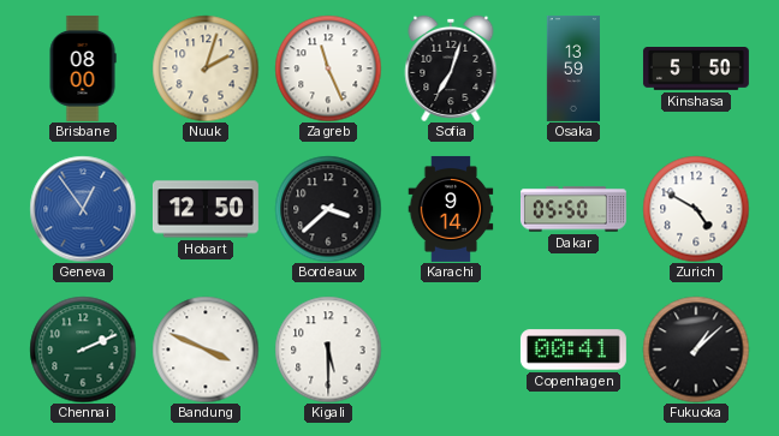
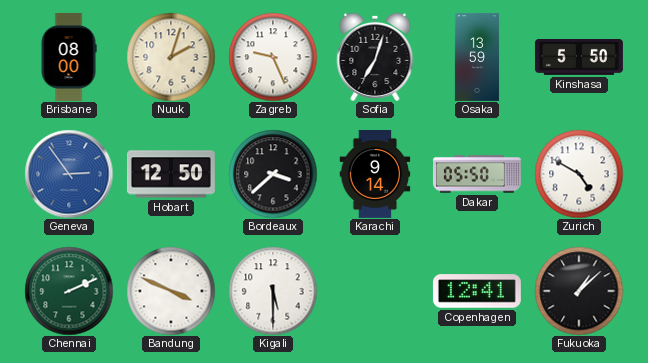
Zagreb: 11:26 -> 9:26
Geneva: 12:54 -> 2:54
Copenhagen: 00:41 -> 12:41
